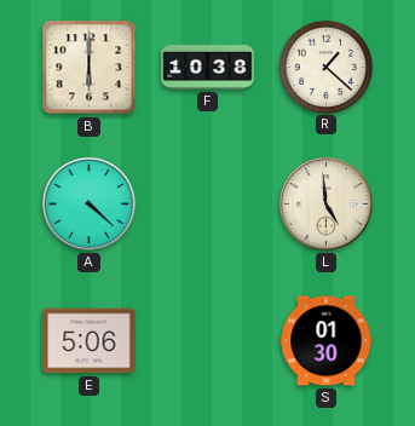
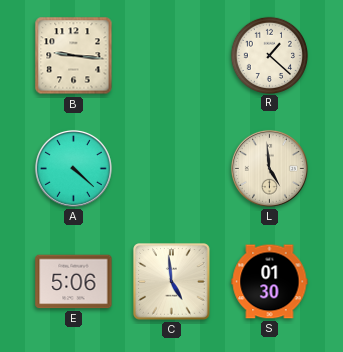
B: 6:00 -> 9:16
F: 10:38 -> none
C: none -> 4:59
